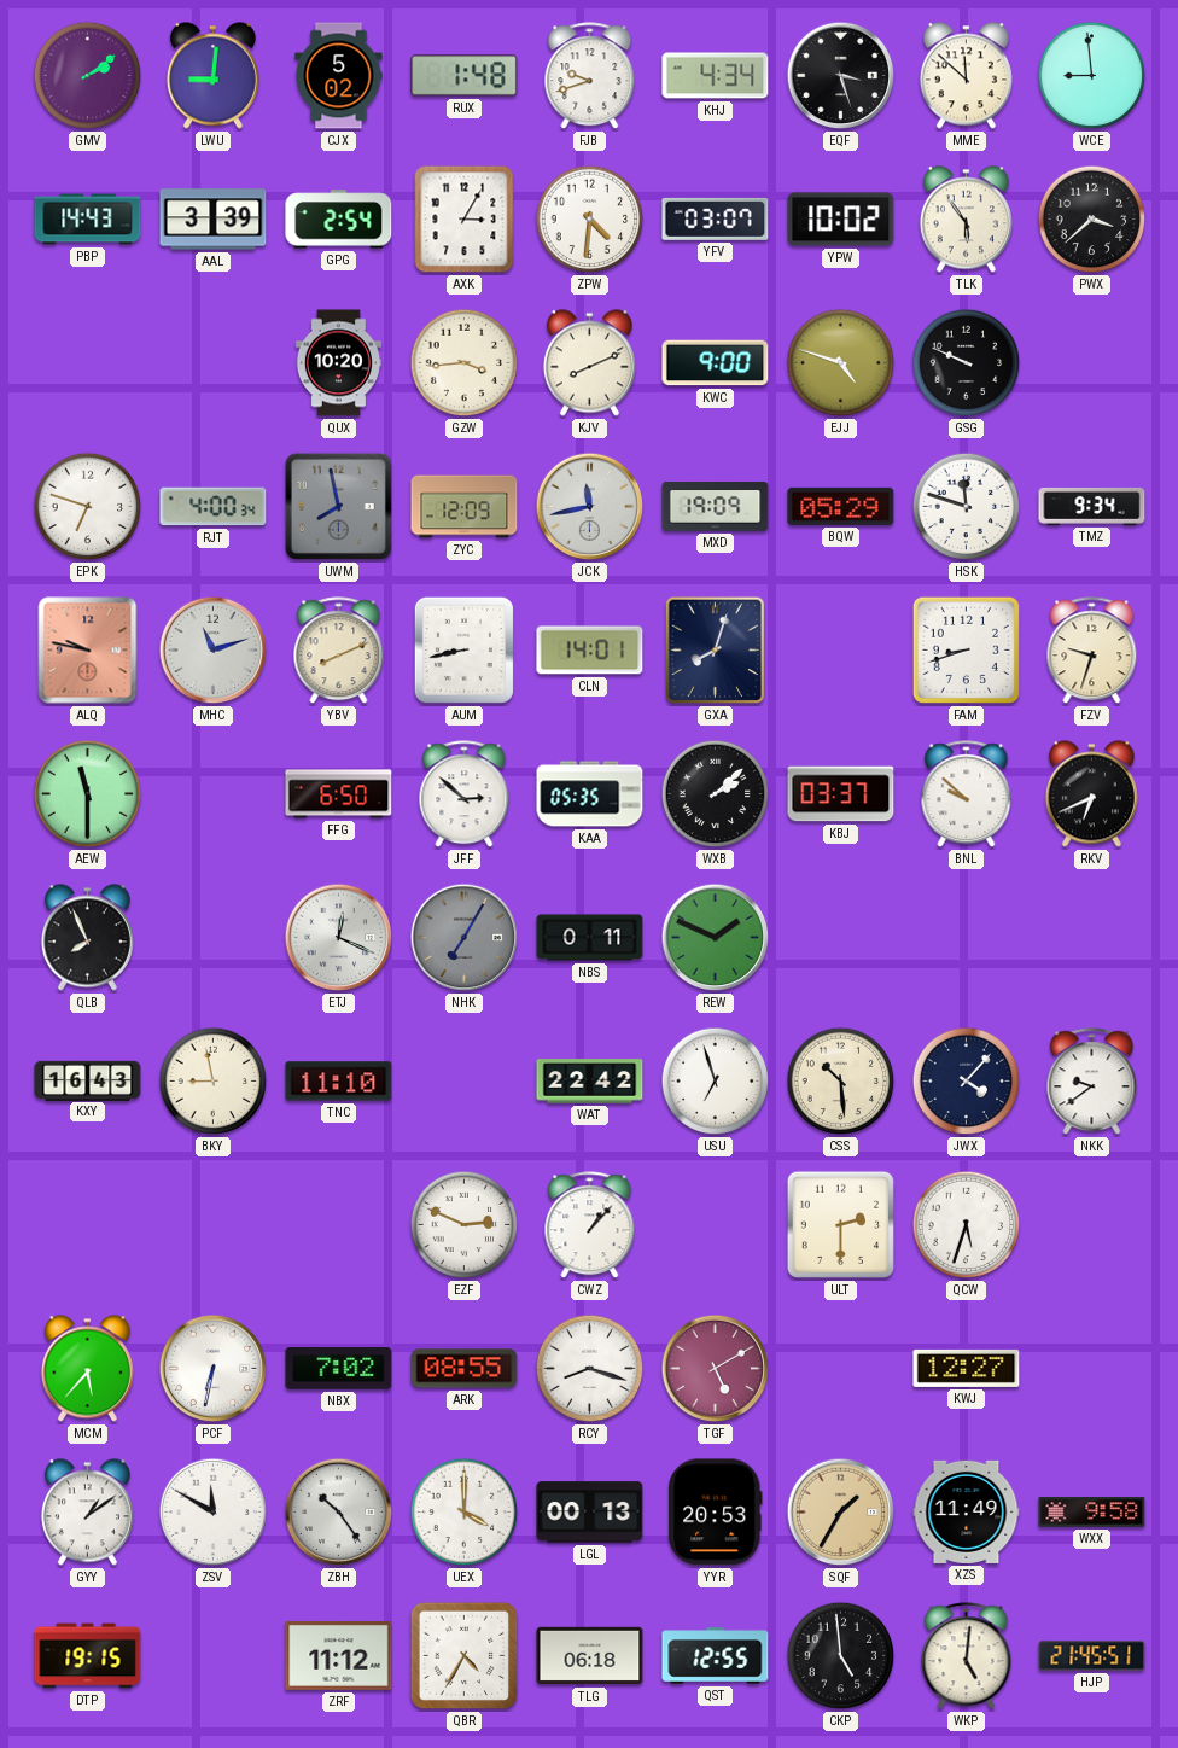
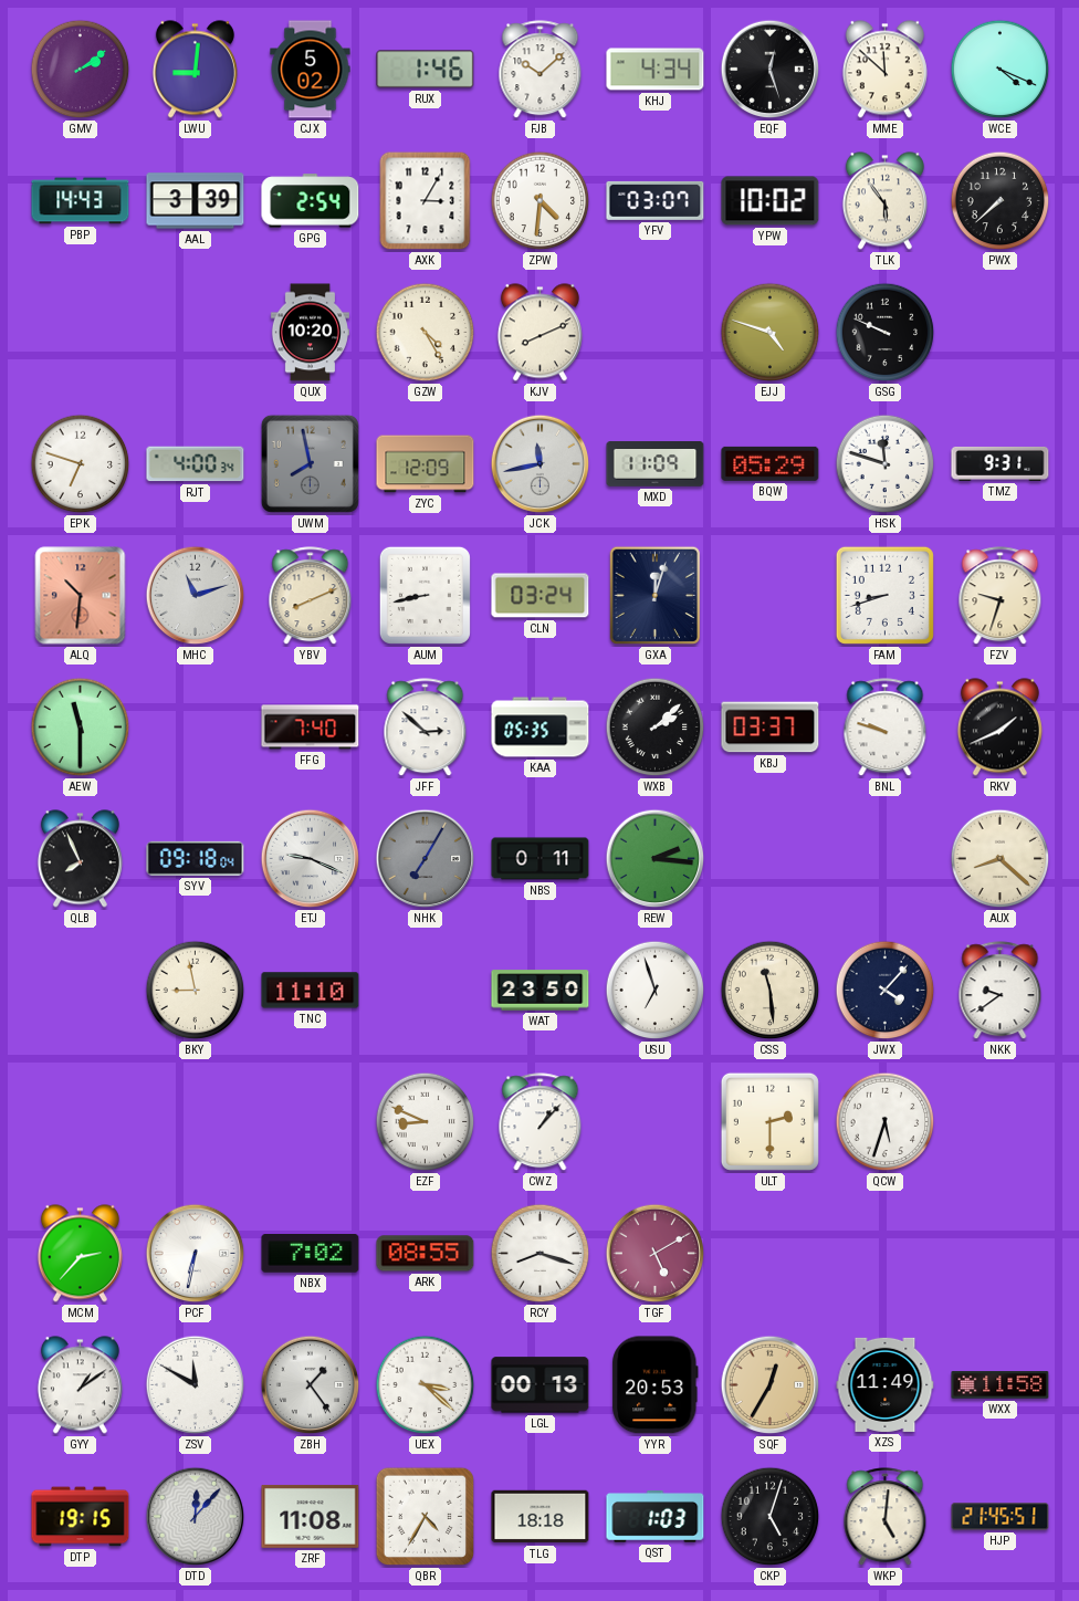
RUX: 1:48 -> 1:46
FJB: 9:42 -> 10:08
EQF: 3:27 -> 12:27
WCE: 8:59 -> 4:19
PWX: 3:38 -> 7:38
GZW: 3:44 -> 4:25
KWC: 9:00 -> none
MXD: 19:09 -> 11:09
TMZ: 9:34 -> 9:31
ALQ: 9:47 -> 10:31
CLN: 14:01 -> 03:24
GXA: 8:03 -> 12:03
FFG: 6:50 -> 7:40
BNL: 9:52 -> 9:48
RKV: 6:41 -> 1:41
SYV: none -> 09:18
ETJ: 12:19 -> 9:19
REW: 1:49 -> 2:16
AUX: none -> 8:22
KXY: 16:43 -> none
WAT: 22:42 -> 23:50
CSS: 10:29 -> 11:29
EZF: 2:49 -> 8:49
MCM: 5:37 -> 2:37
KWJ: 12:27 -> none
ZBH: 10:24 -> 1:24
UEX: 4:00 -> 3:22
SQF: 1:35 -> 12:35
WXX: 9:58 -> 11:58
DTD: none -> 12:07
ZRF: 11:12 -> 11:08
TLG: 06:18 -> 18:18
QST: 12:55 -> 1:03
CKP: 4:59 -> 5:03
